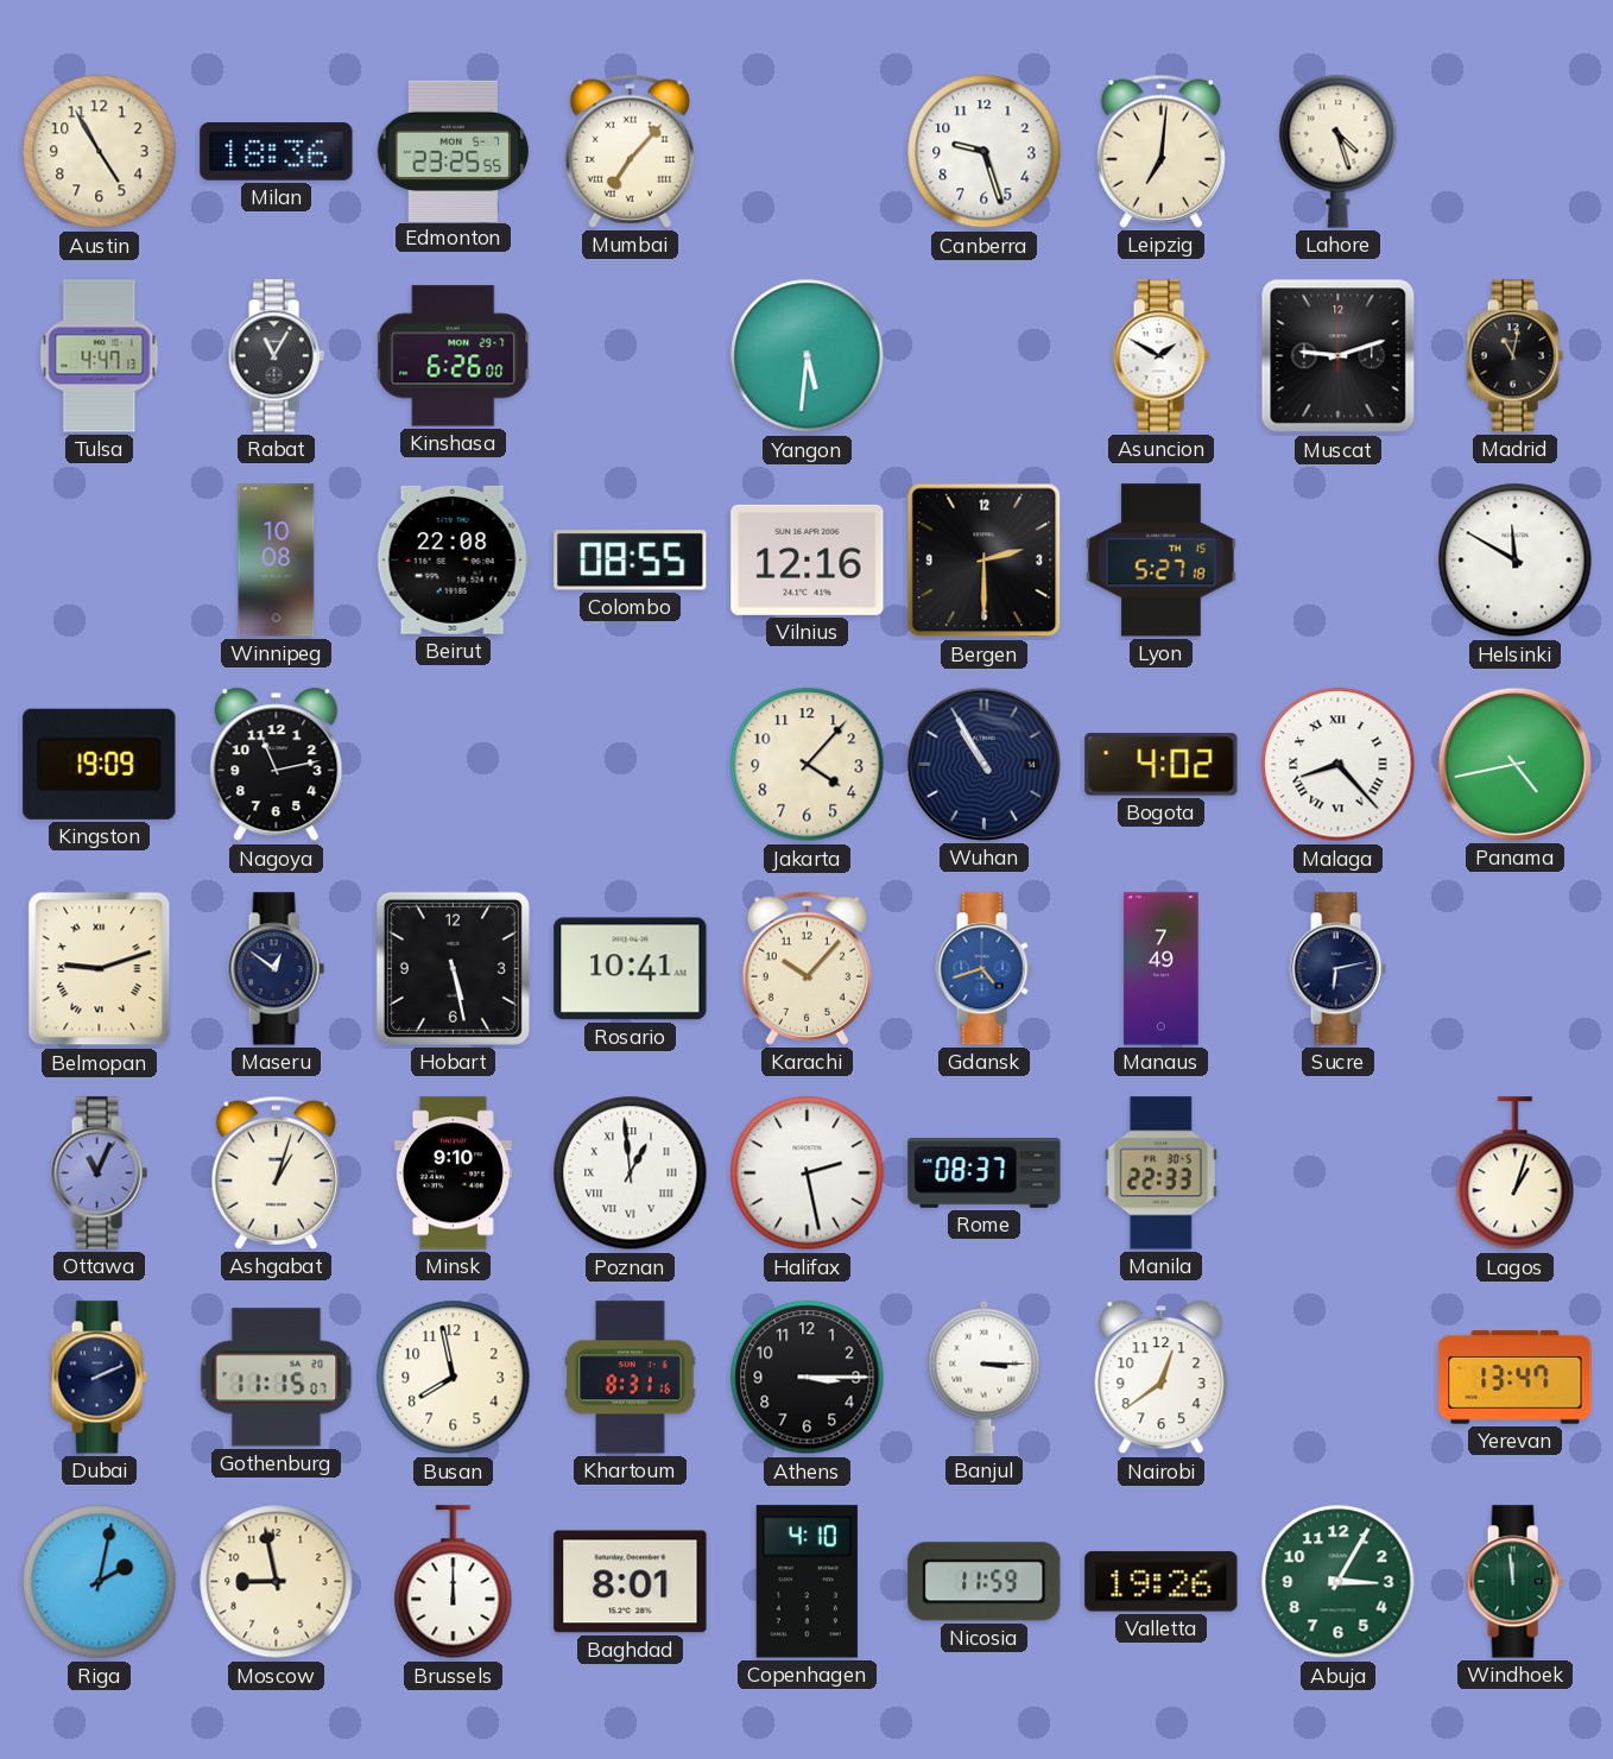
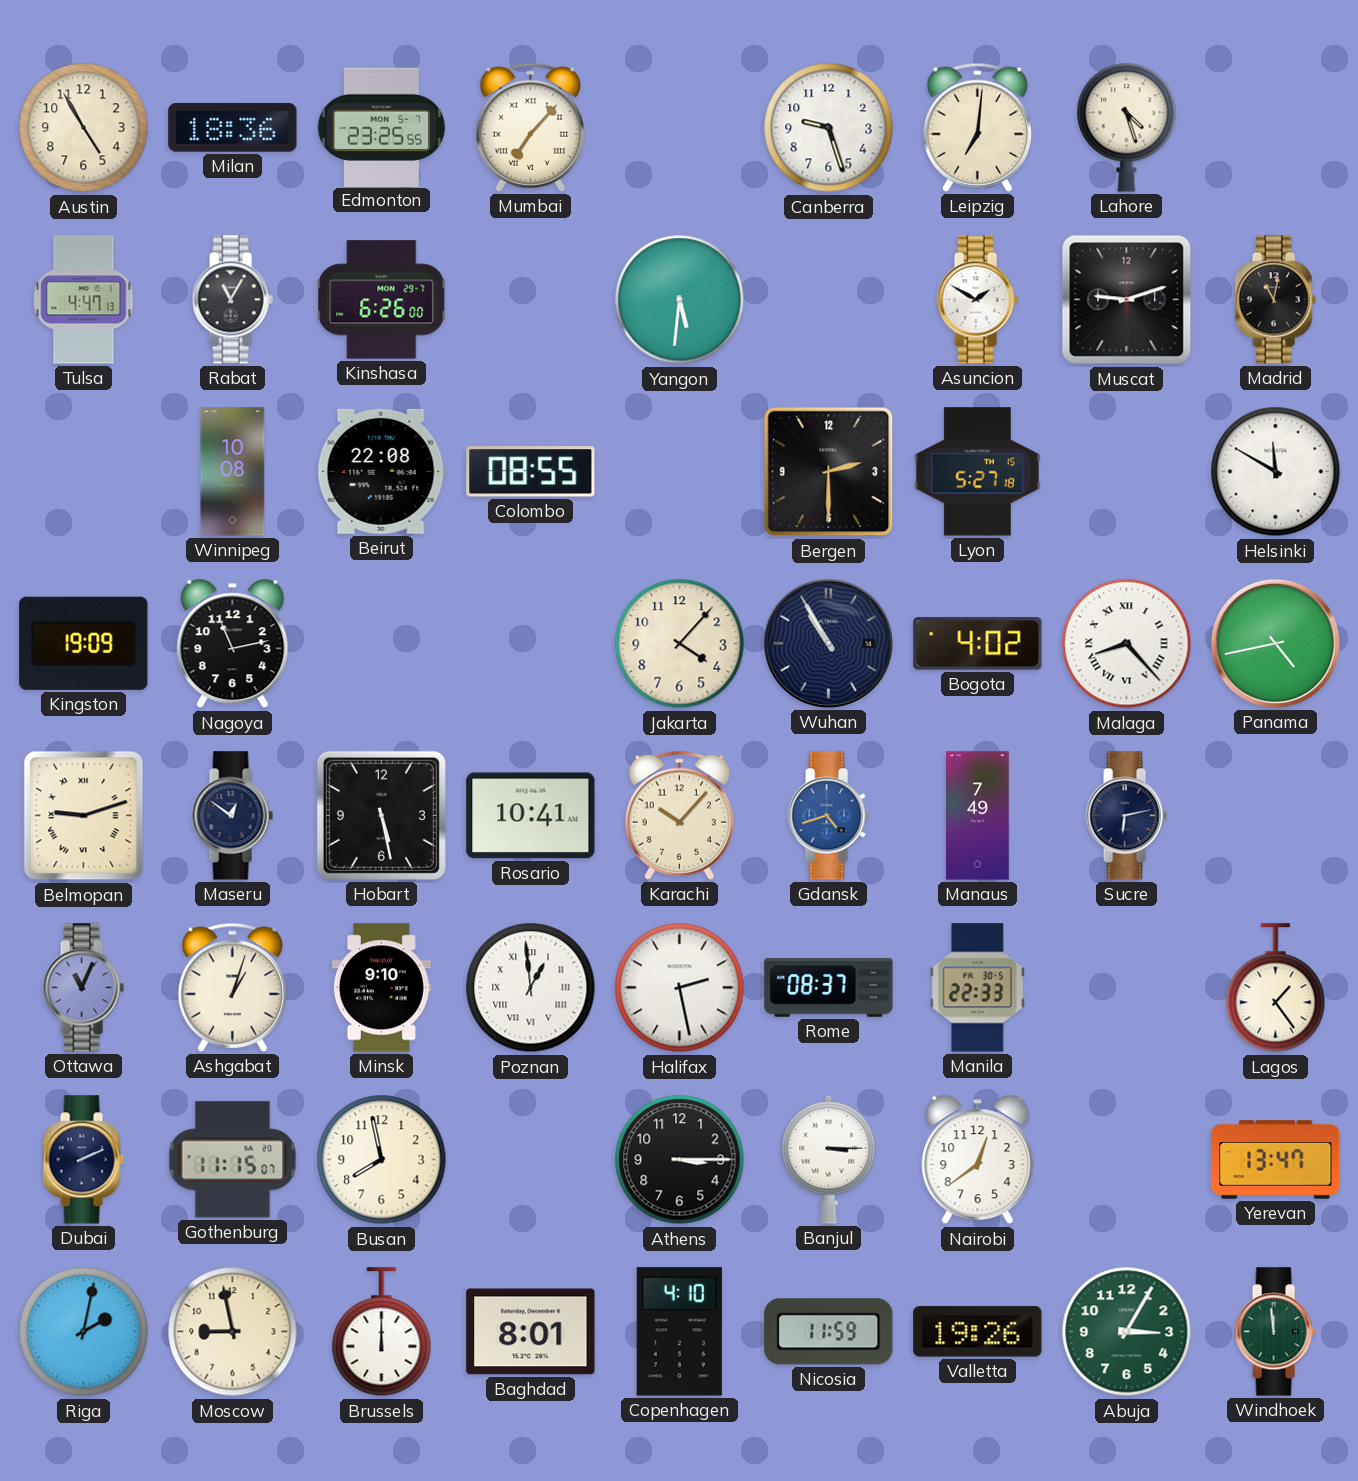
Vilnius: 12:16 -> none
Lagos: 1:03 -> 1:24
Khartoum: 8:31 -> none
